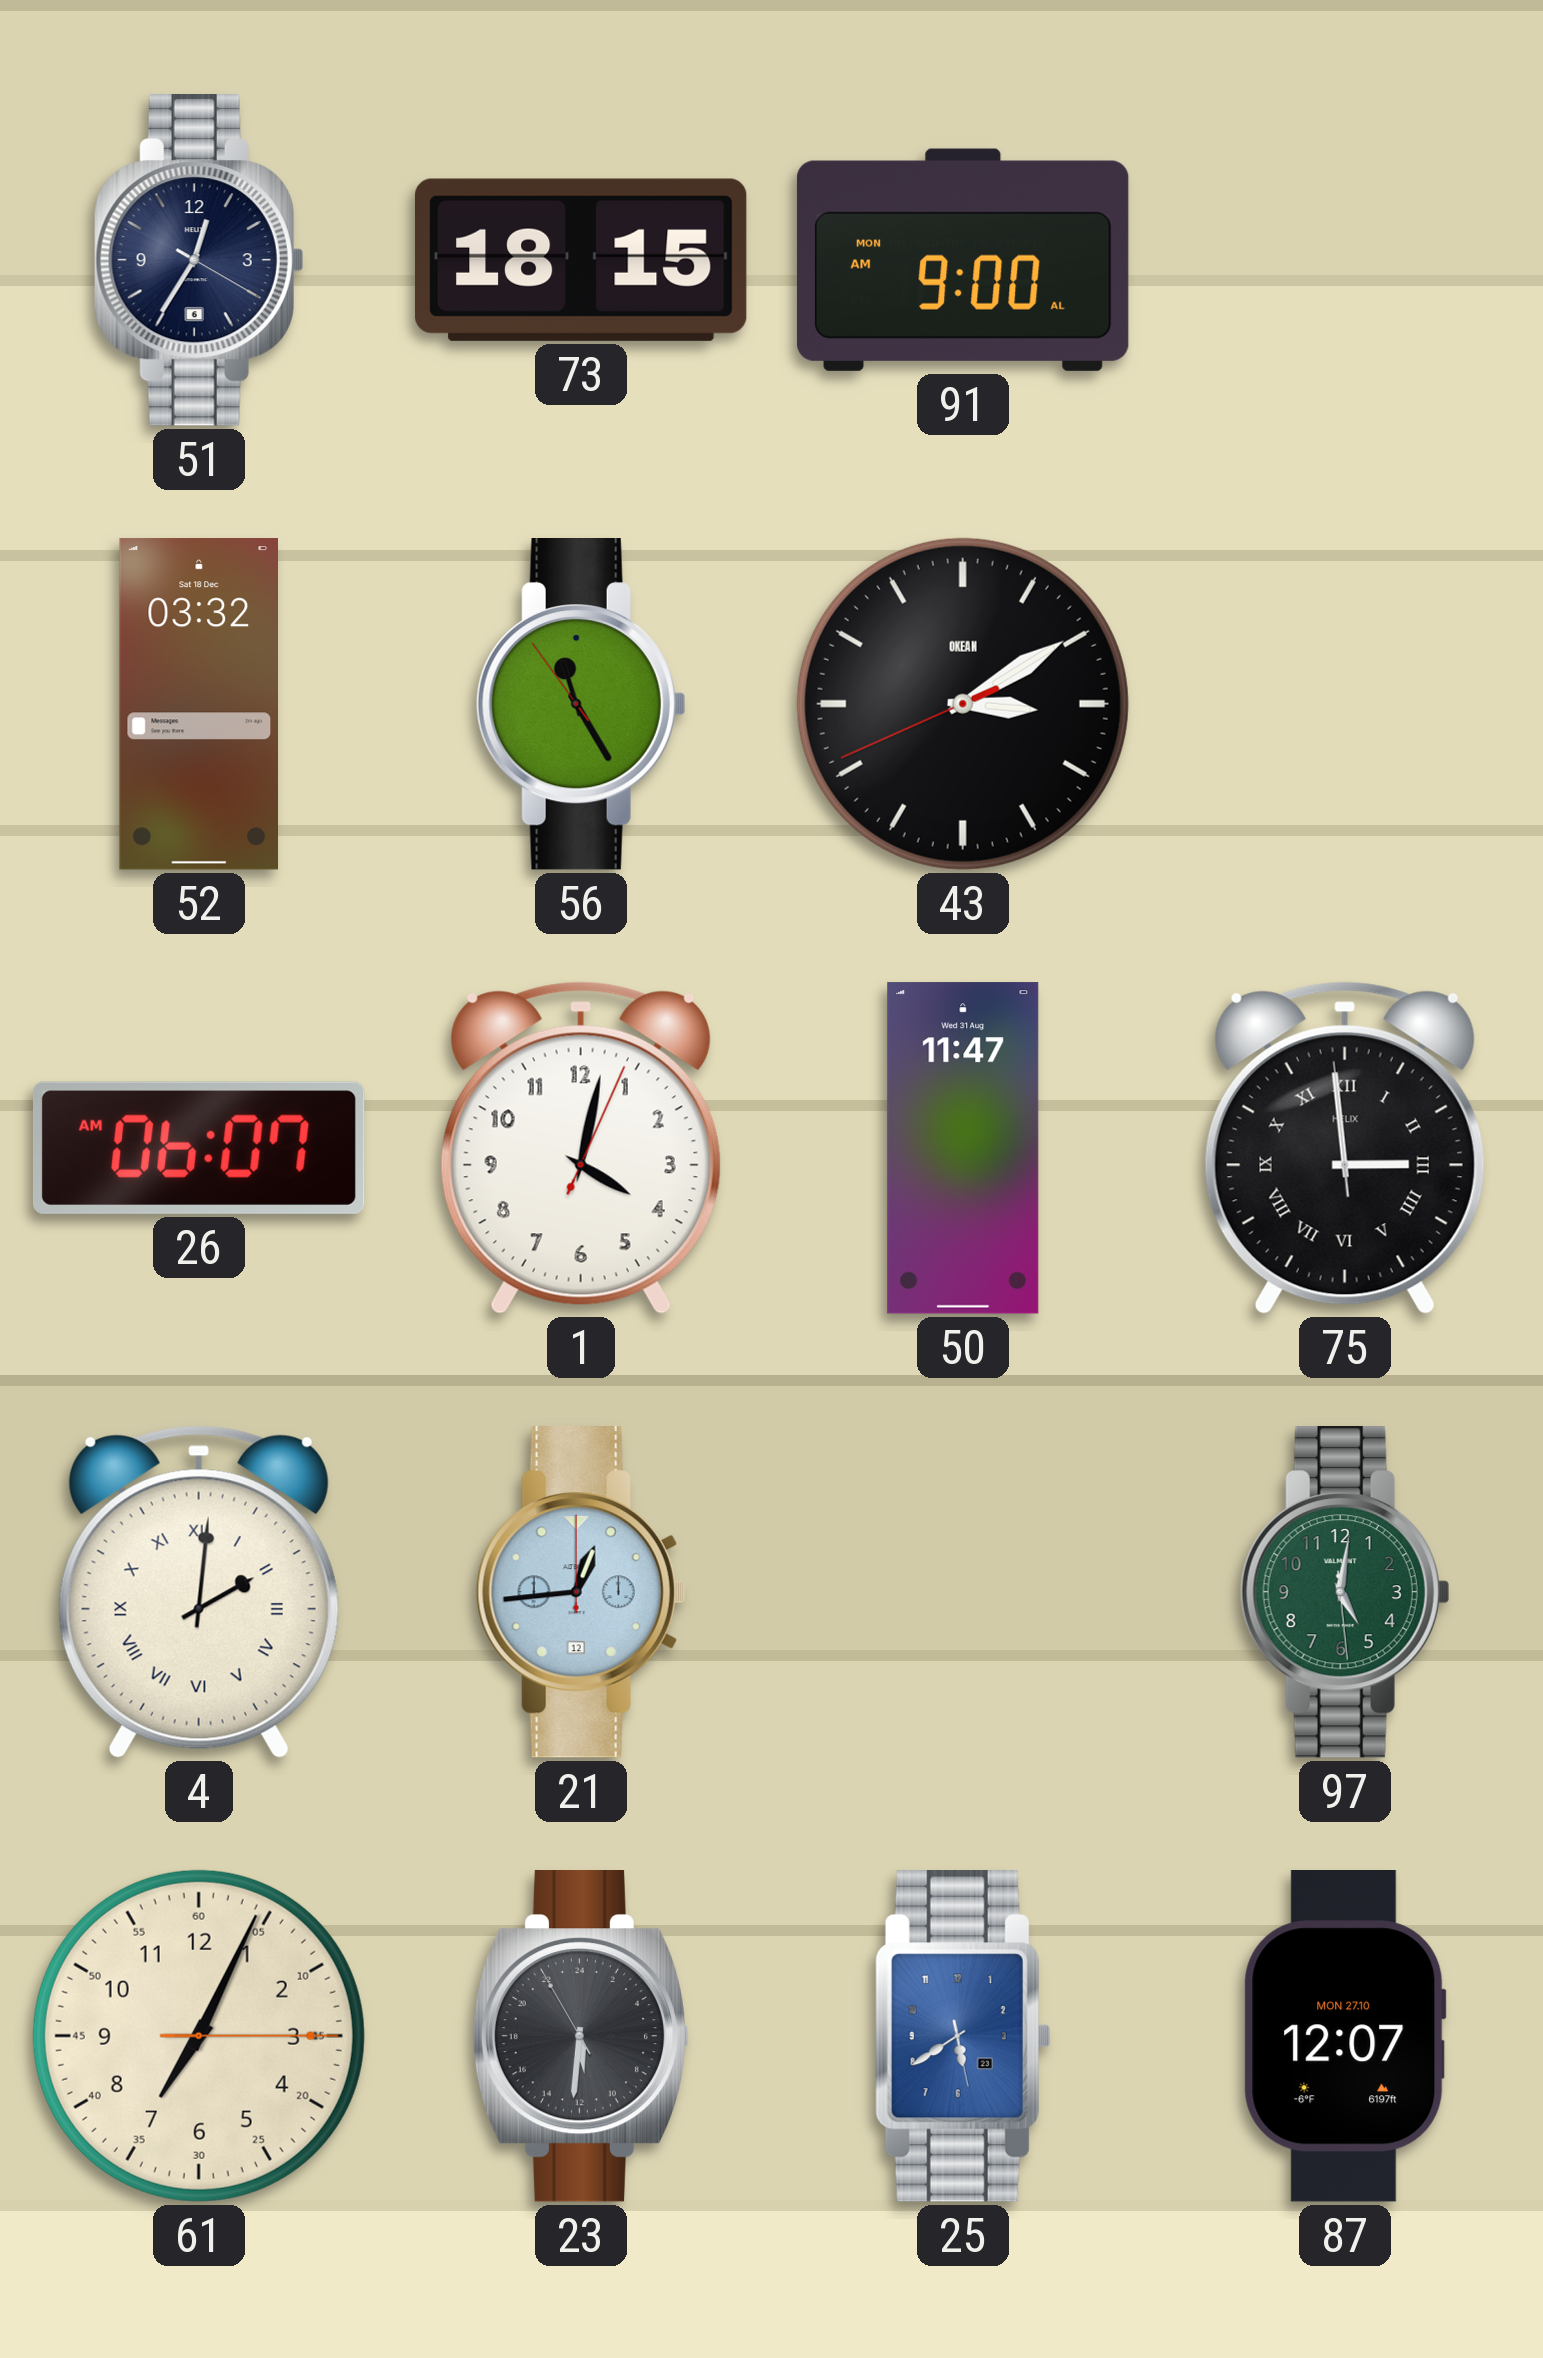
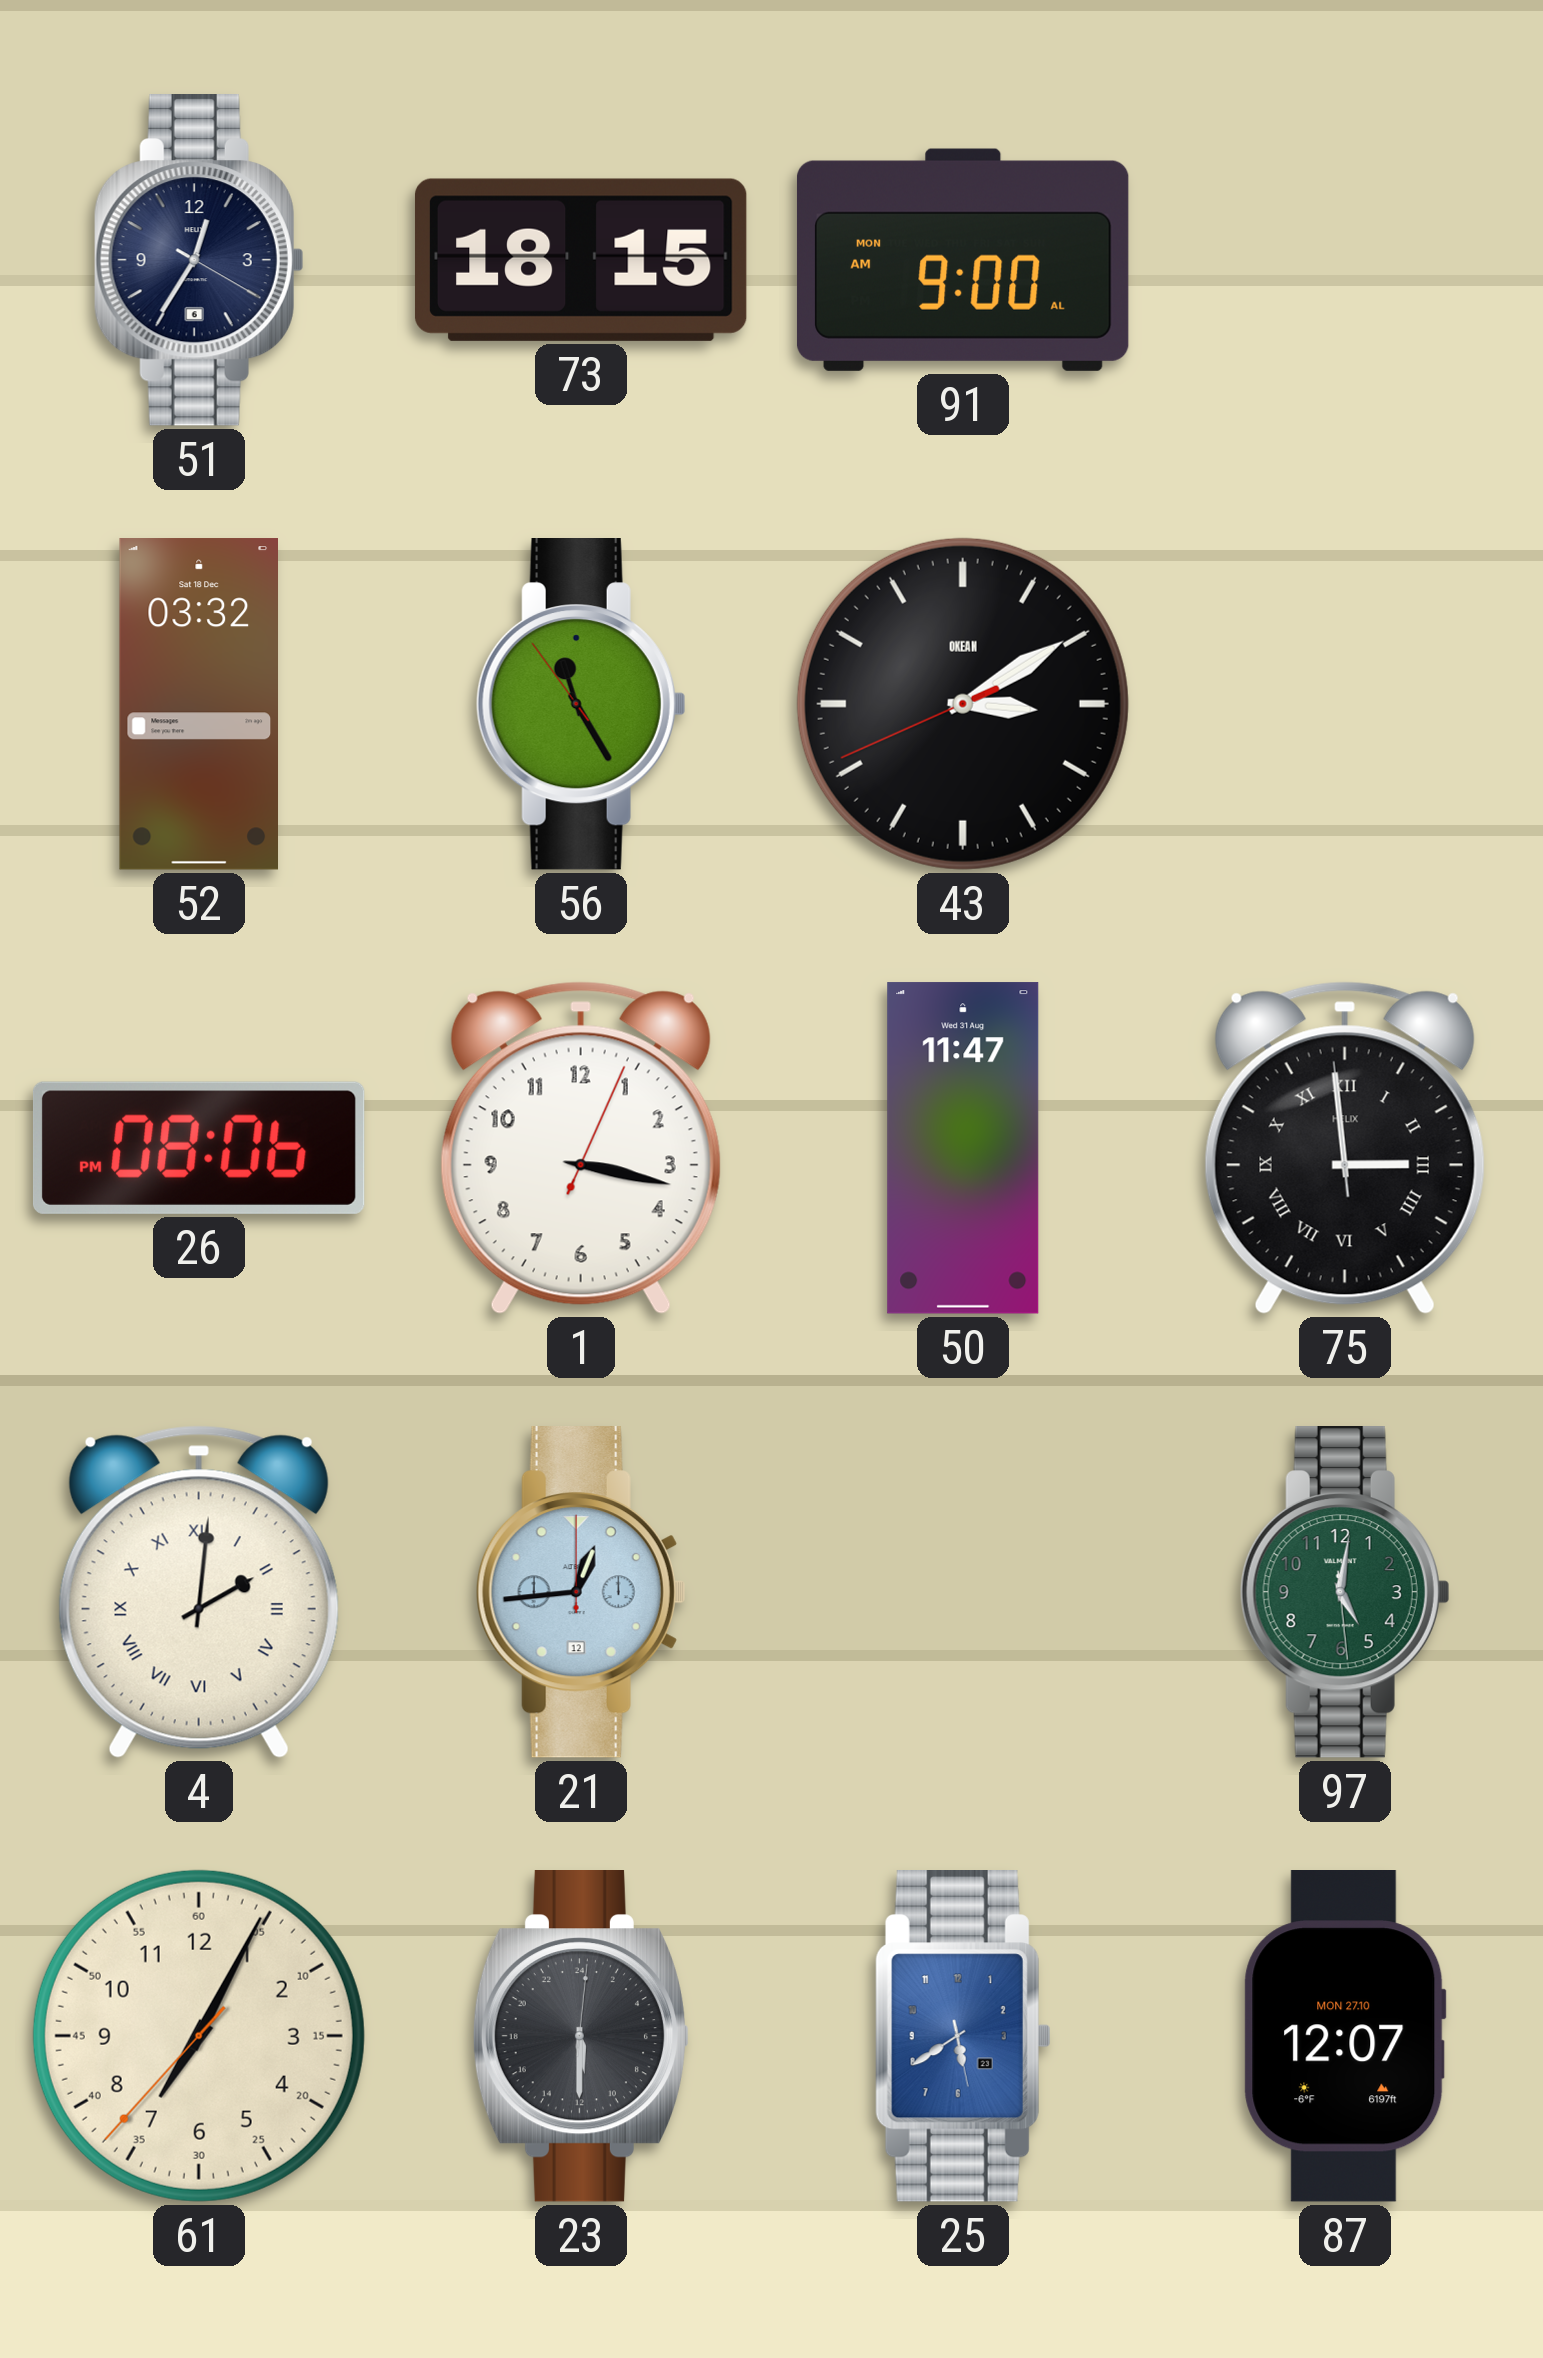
26: 06:07 -> 08:06
1: 4:02 -> 3:17
61: 7:04:15 -> 7:04:37
23: 11:30:55 -> 11:30:01
